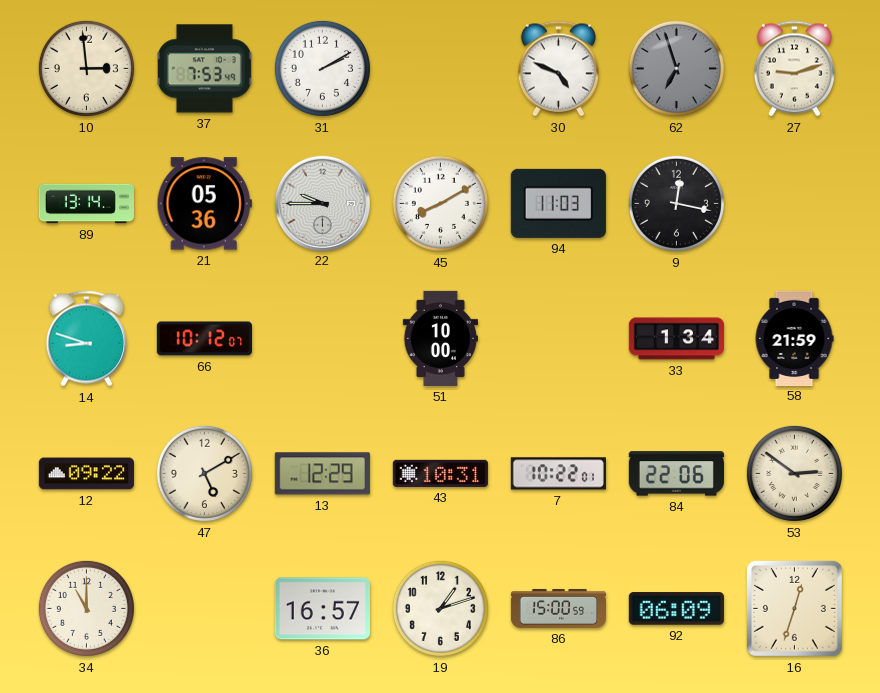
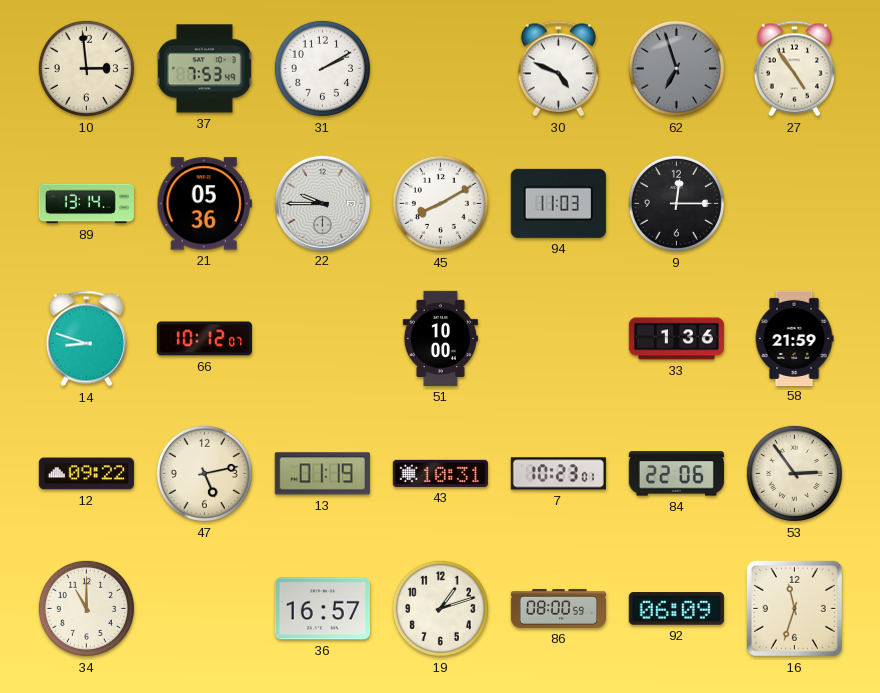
27: 9:12 -> 4:54
9: 12:17 -> 12:15
33: 1:34 -> 1:36
47: 5:10 -> 5:13
13: 12:29 -> 01:19
7: 10:22 -> 10:23
53: 2:51 -> 2:54
86: 15:00 -> 08:00
16: 12:33 -> 11:33
